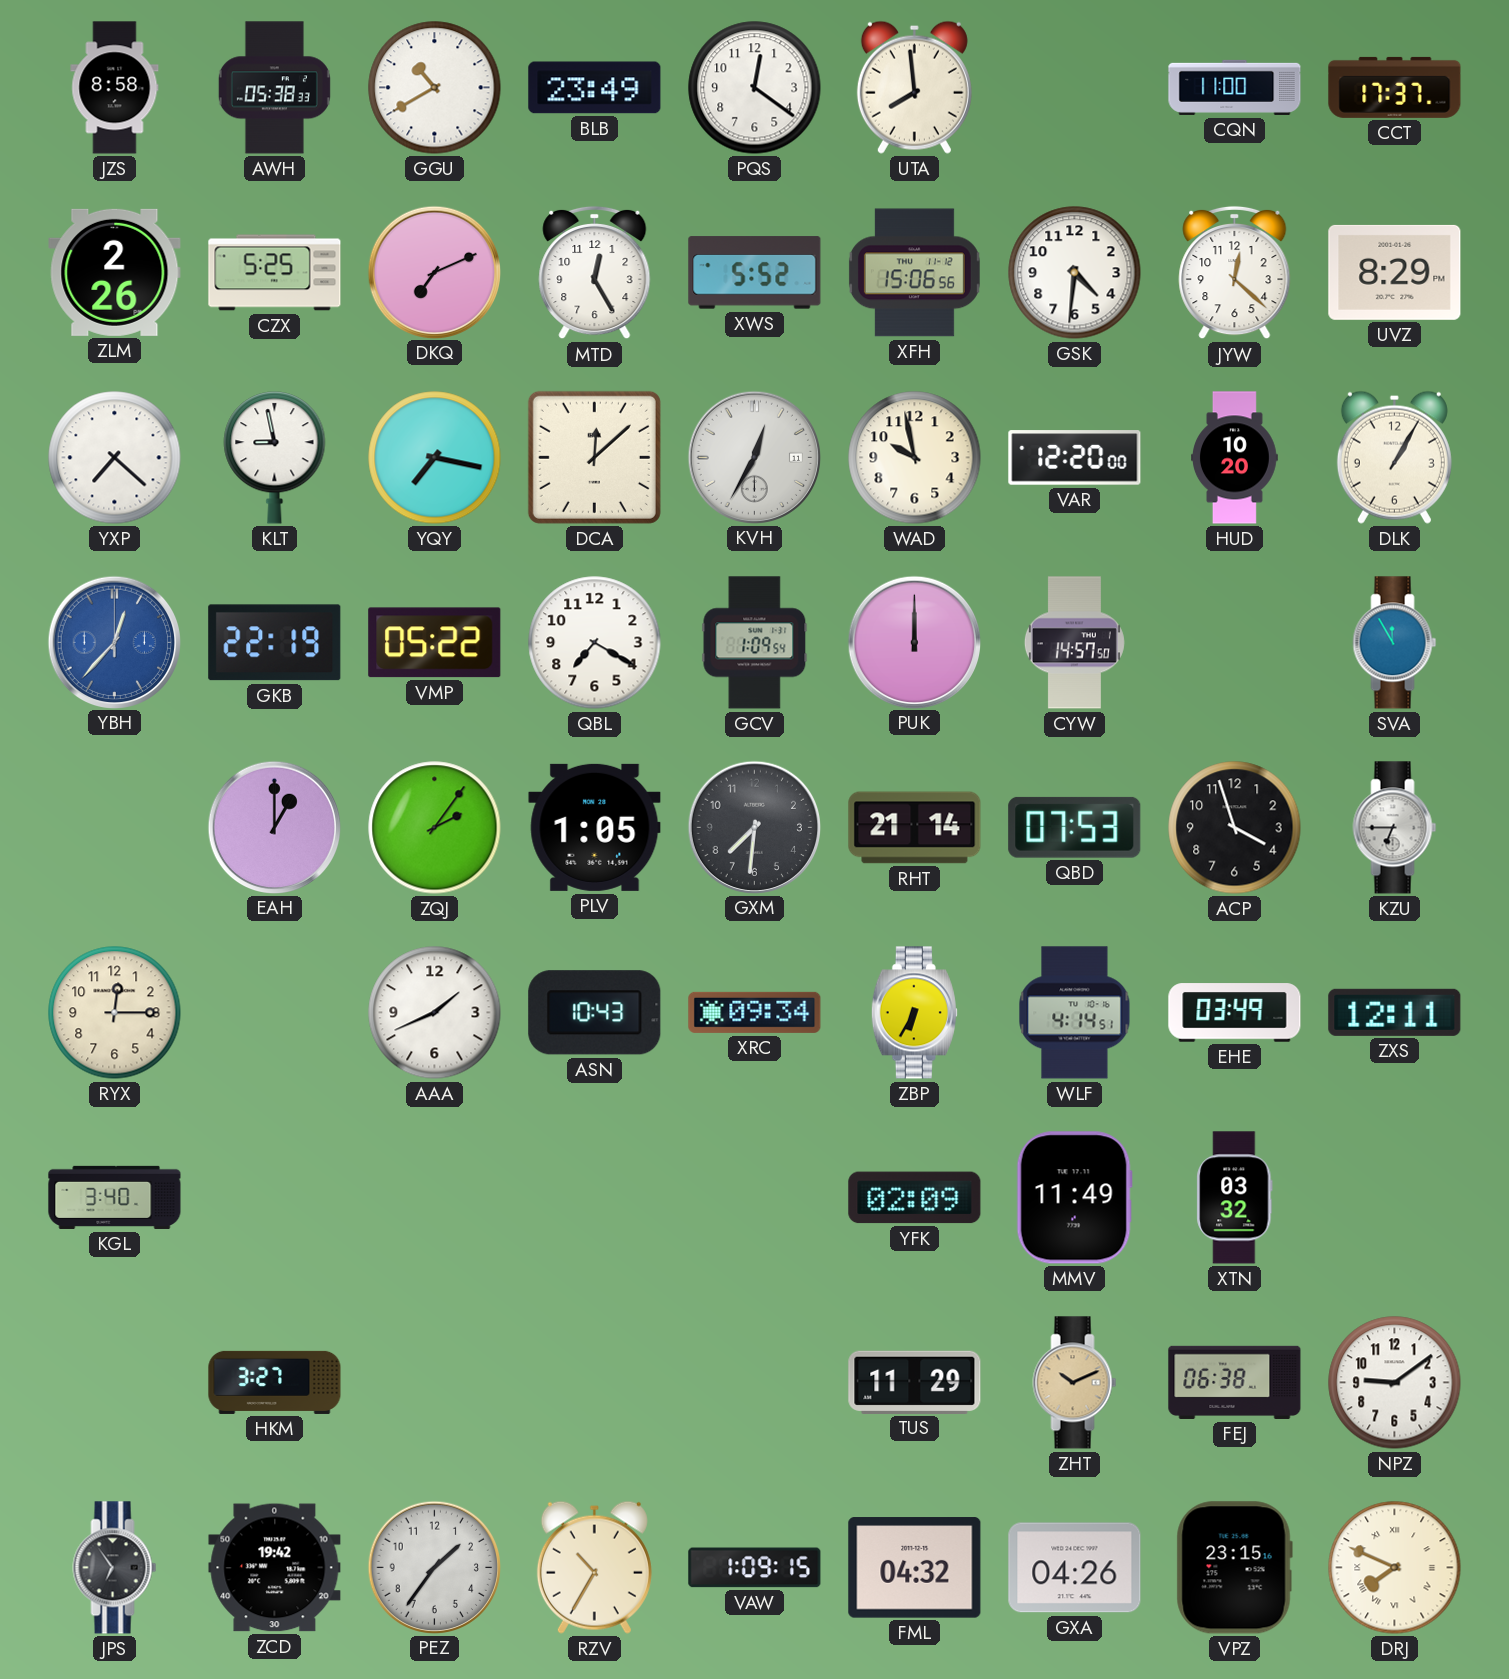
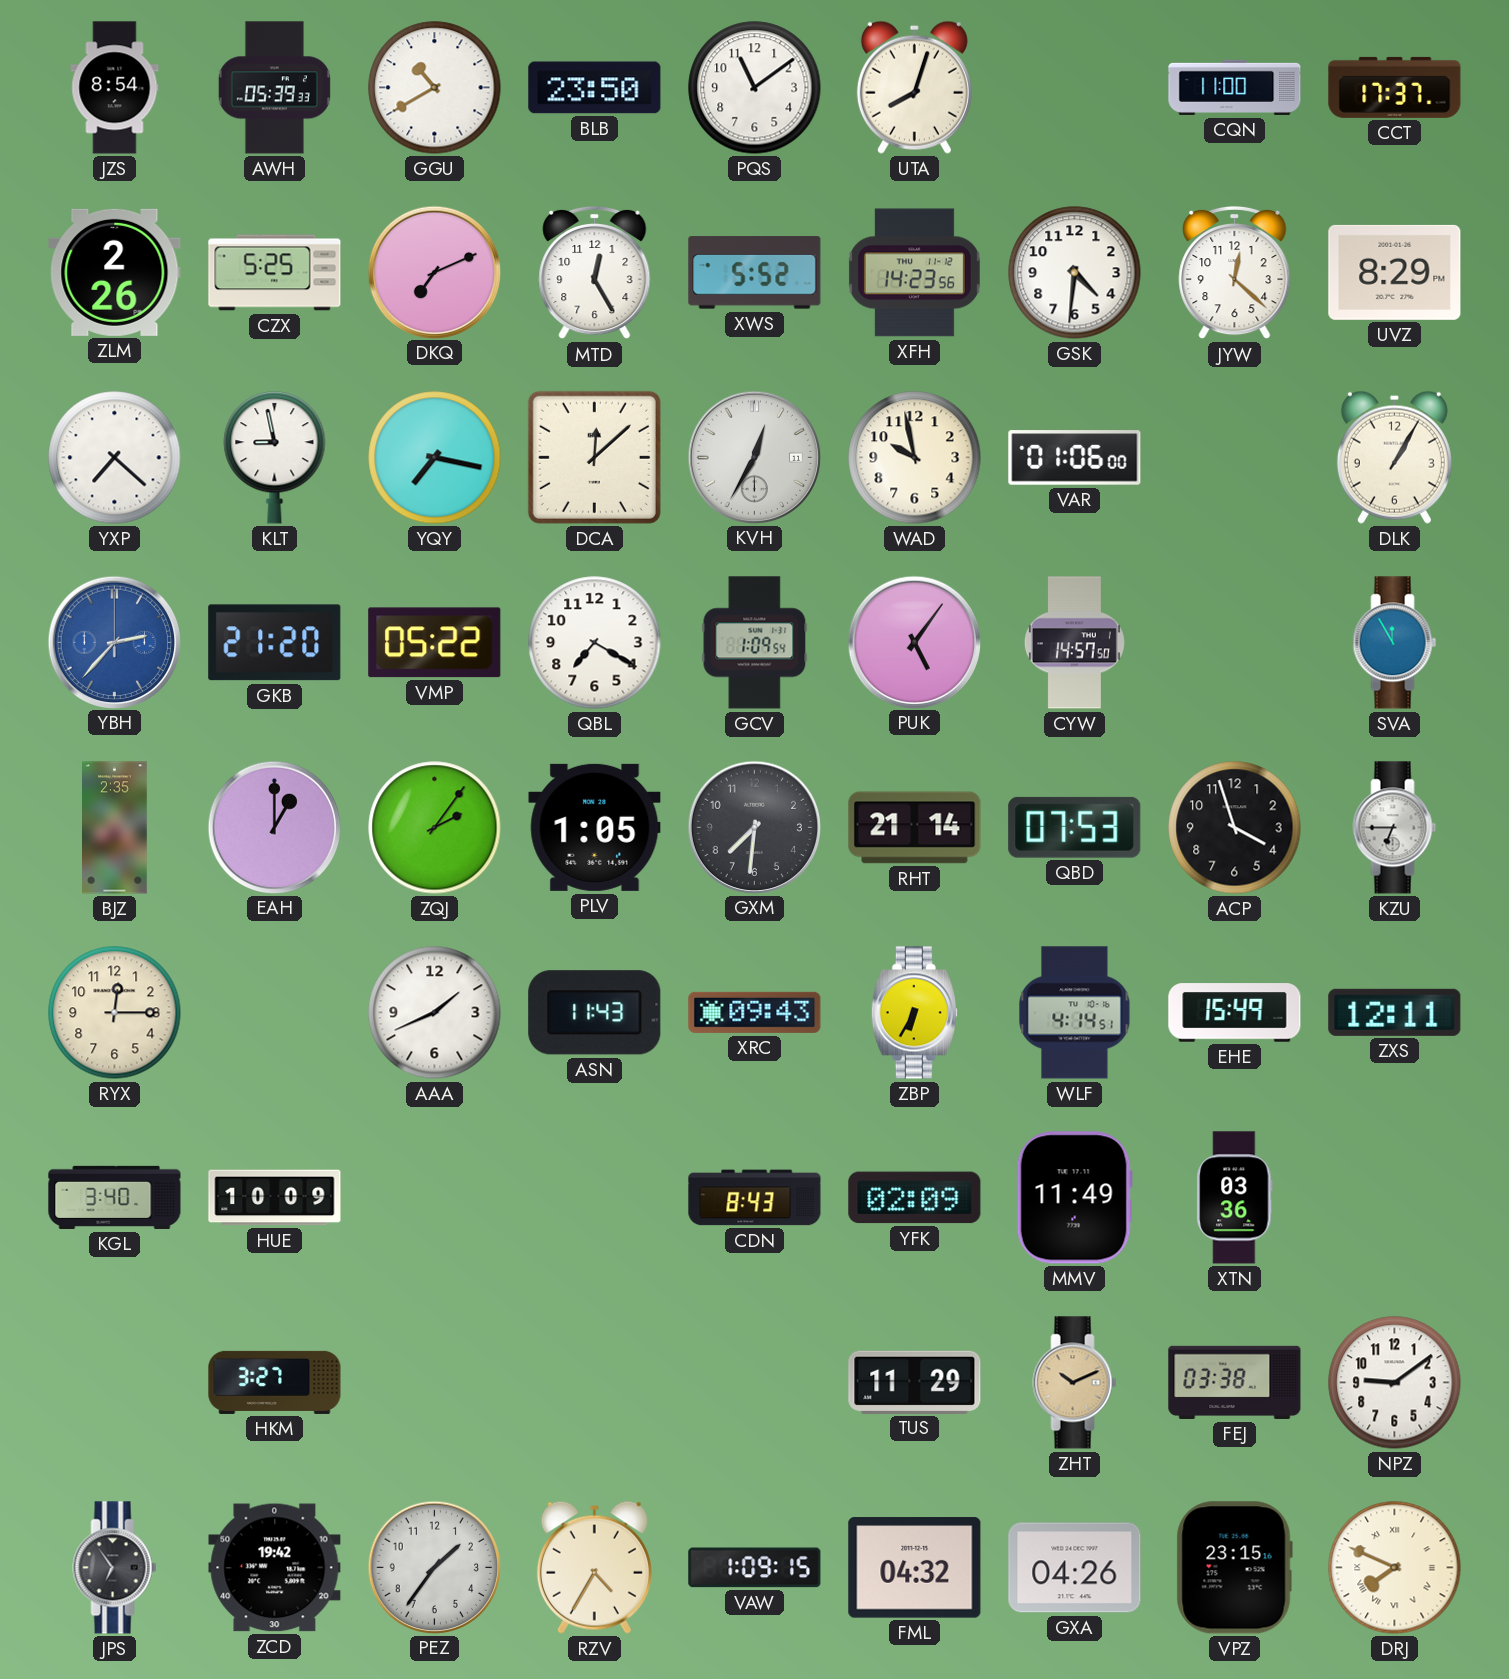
JZS: 8:58 -> 8:54
AWH: 05:38 -> 05:39
BLB: 23:49 -> 23:50
PQS: 12:21 -> 11:09
UTA: 7:59 -> 8:03
XFH: 15:06 -> 14:23
VAR: 12:20 -> 01:06
HUD: 10:20 -> none
YBH: 12:37 -> 2:37
GKB: 22:19 -> 21:20
PUK: 12:00 -> 5:06
BJZ: none -> 2:35
ASN: 10:43 -> 11:43
XRC: 09:34 -> 09:43
EHE: 03:49 -> 15:49
HUE: none -> 10:09
CDN: none -> 8:43
XTN: 03:32 -> 03:36
FEJ: 06:38 -> 03:38
RZV: 10:35 -> 4:35
